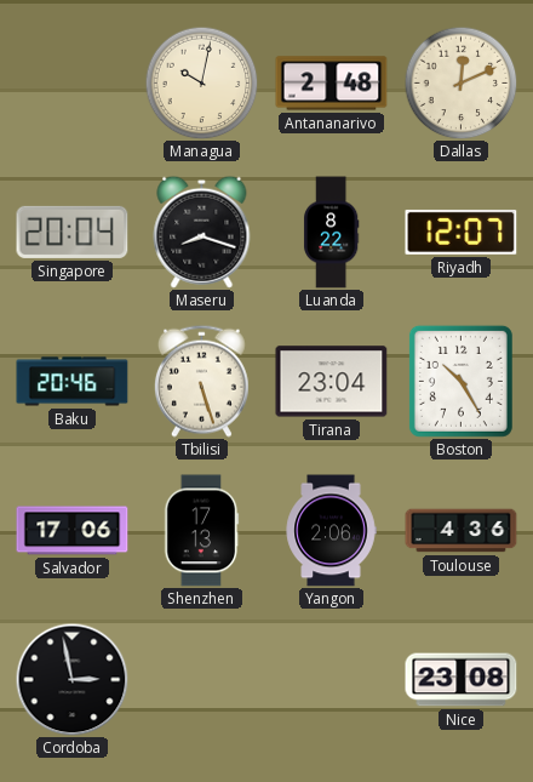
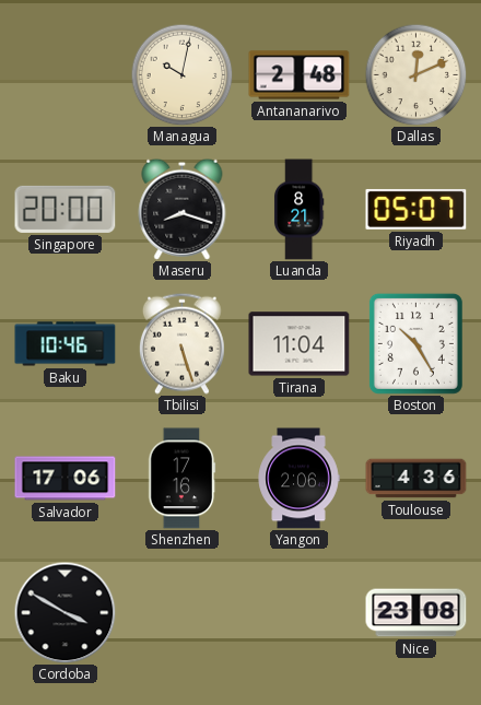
Singapore: 20:04 -> 20:00
Luanda: 8:22 -> 8:21
Riyadh: 12:07 -> 05:07
Baku: 20:46 -> 10:46
Tirana: 23:04 -> 11:04
Shenzhen: 17:13 -> 17:16
Cordoba: 2:58 -> 3:50
